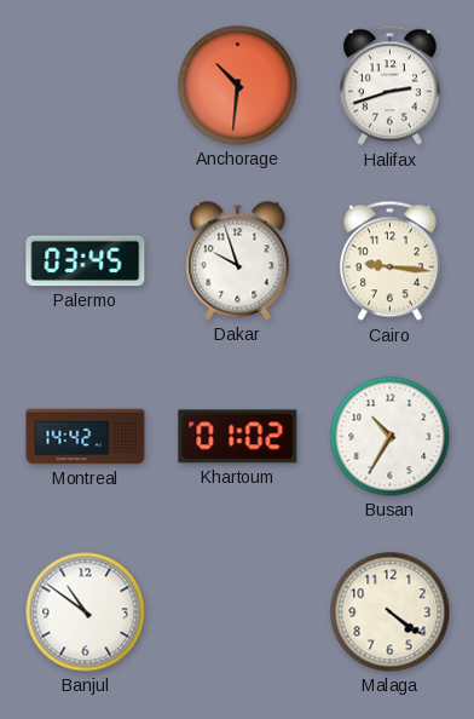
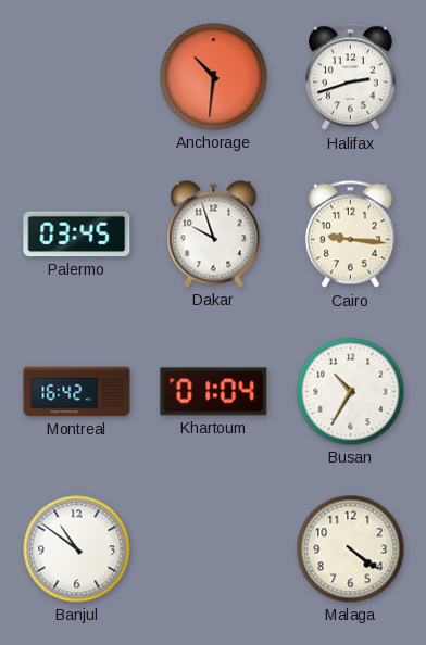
Montreal: 14:42 -> 16:42
Khartoum: 01:02 -> 01:04
